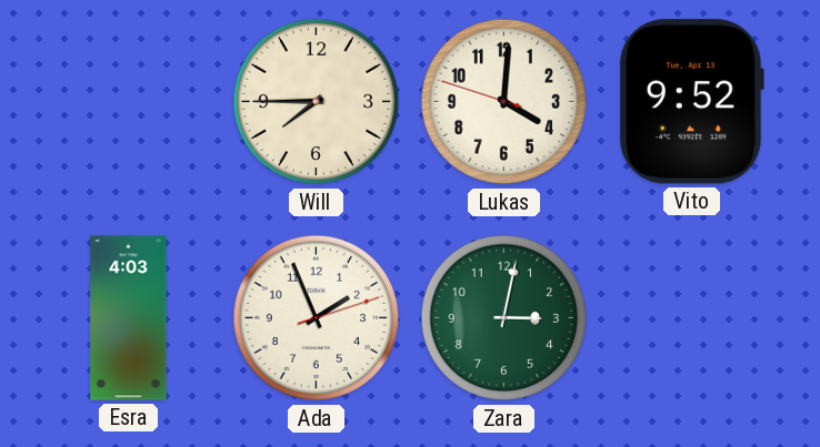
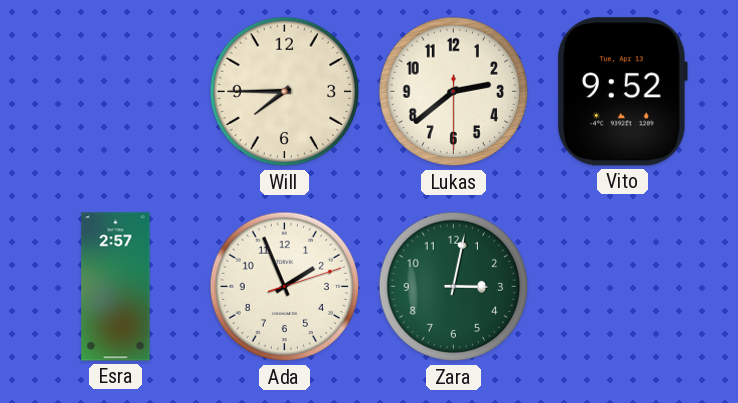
Lukas: 4:00 -> 2:38
Esra: 4:03 -> 2:57
